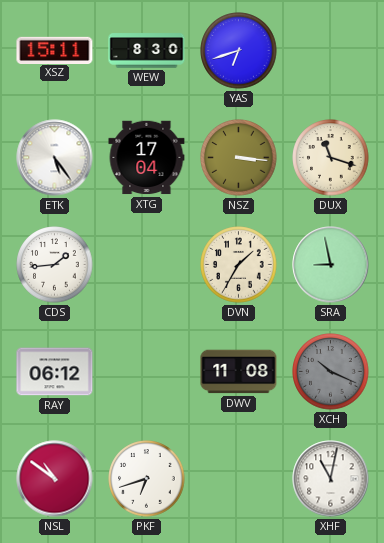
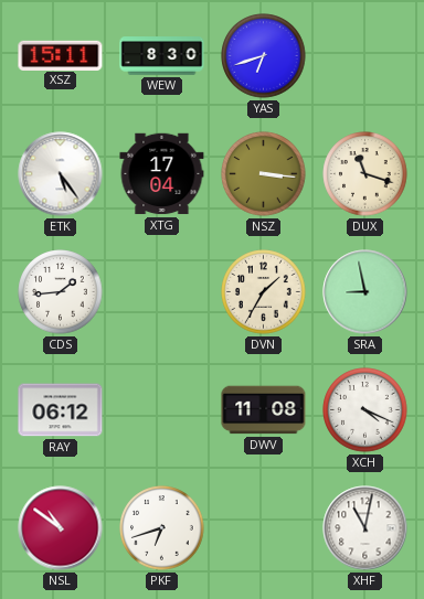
XCH: 10:19 -> 4:19
XCH dial: grey -> white
